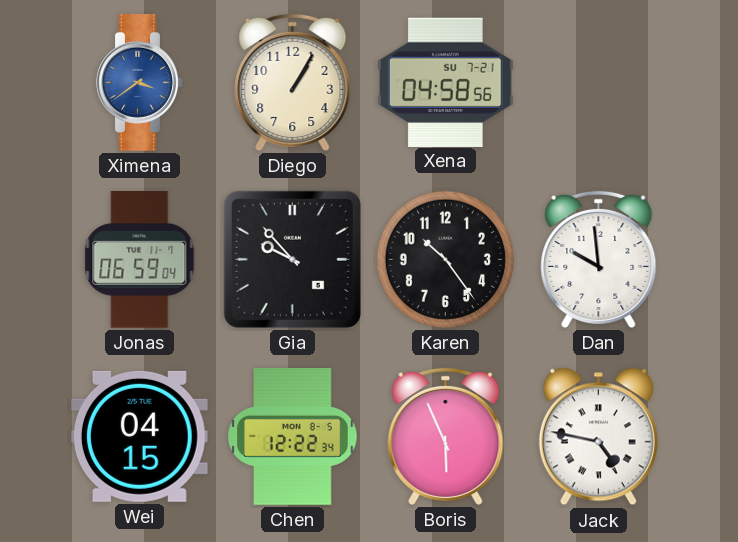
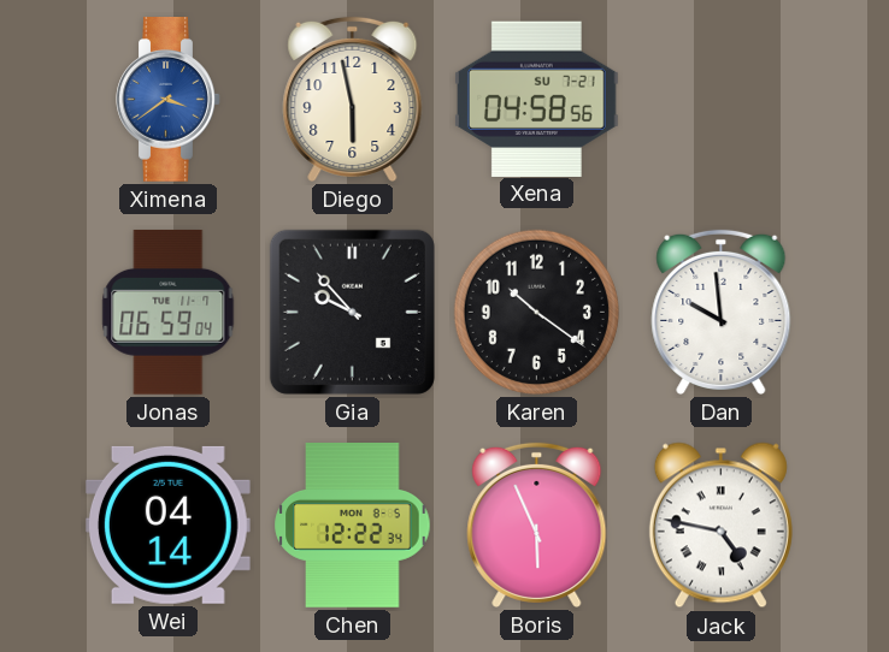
Diego: 1:05 -> 5:58
Karen: 10:24 -> 10:21
Wei: 04:15 -> 04:14
